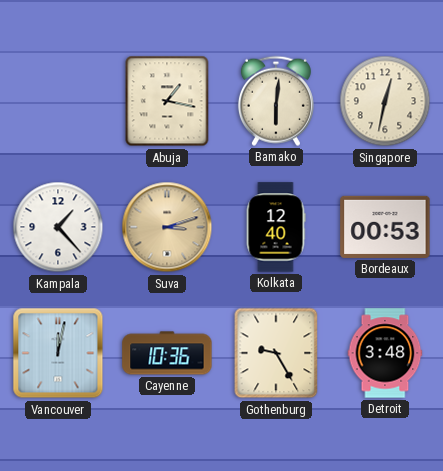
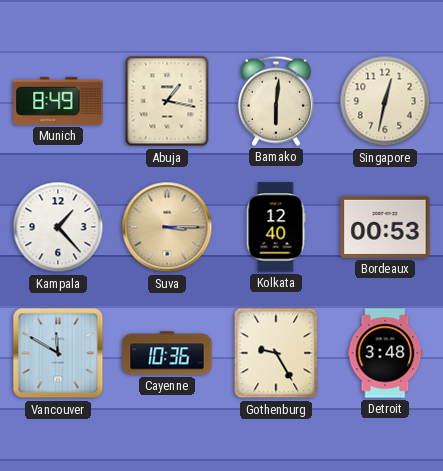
Munich: none -> 8:49
Suva: 3:12 -> 3:15
Vancouver: 12:02 -> 11:50
